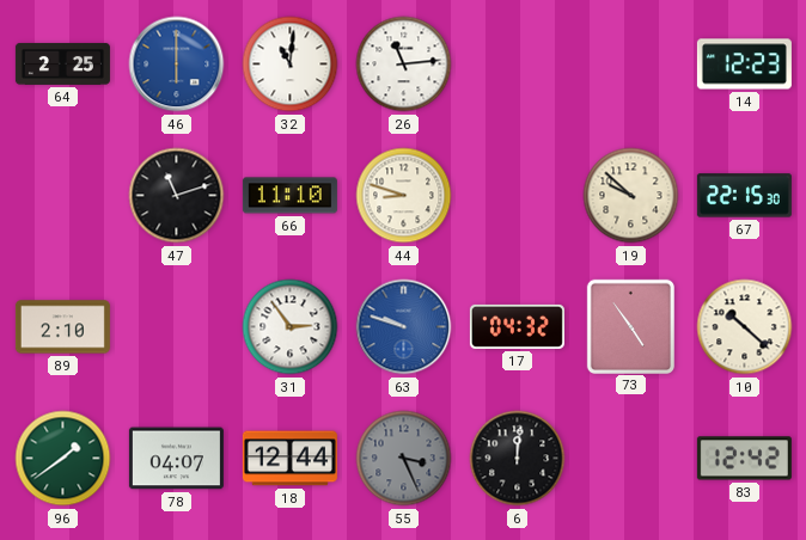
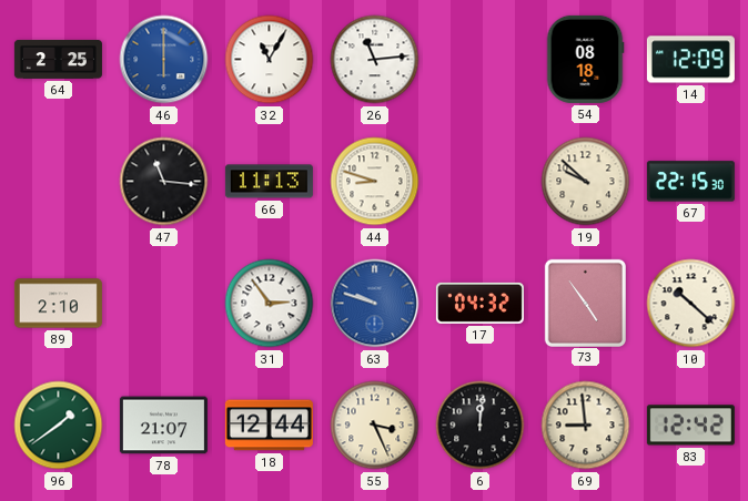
32: 11:01 -> 11:05
54: none -> 08:18
14: 12:23 -> 12:09
47: 11:12 -> 11:16
66: 11:10 -> 11:13
78: 04:07 -> 21:07
55 dial: grey -> cream
69: none -> 8:59
